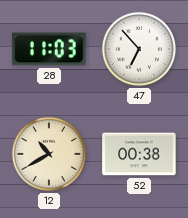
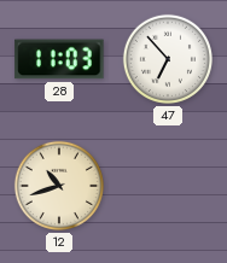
12: 10:40 -> 10:42
52: 00:38 -> none
